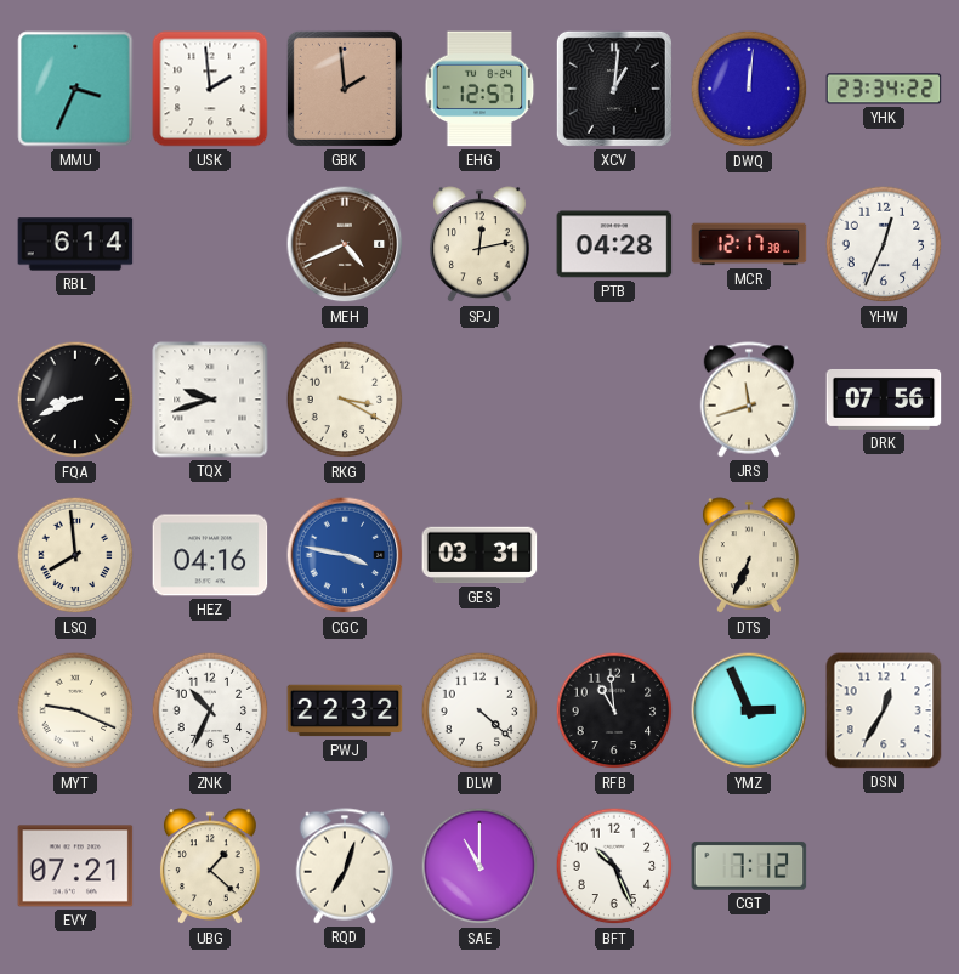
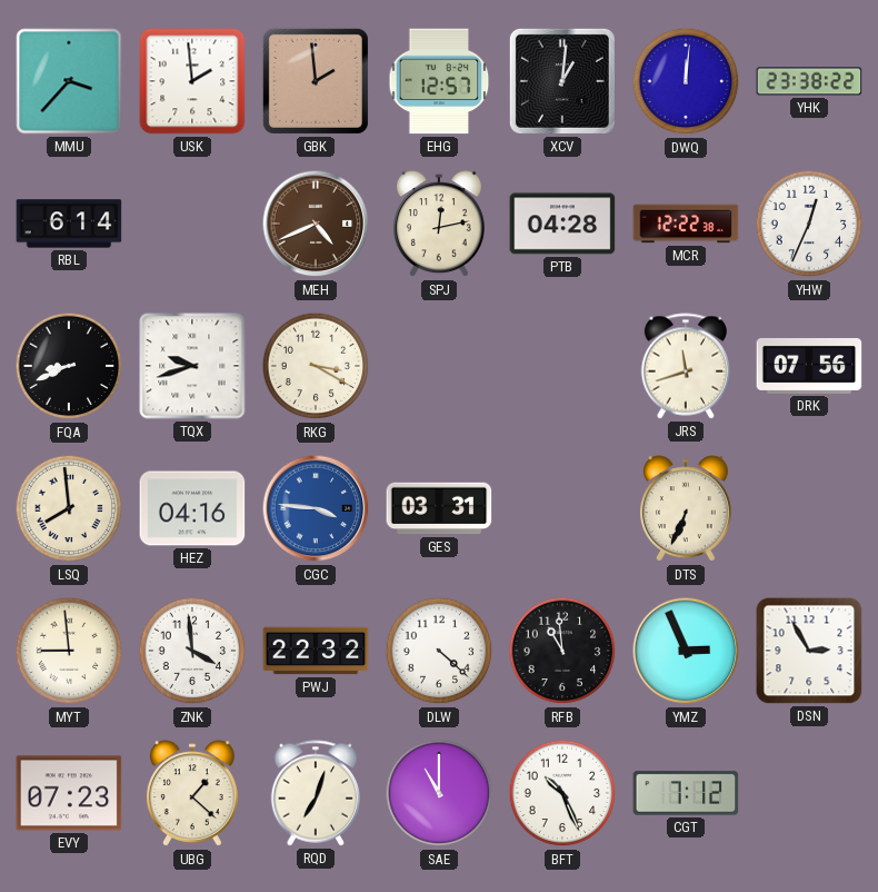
MMU: 3:34 -> 3:37
YHK: 23:34 -> 23:38
MCR: 12:17 -> 12:22
CGC: 3:47 -> 3:46
MYT: 9:19 -> 8:59
ZNK: 10:34 -> 3:59
DSN: 12:35 -> 2:55
EVY: 07:21 -> 07:23
